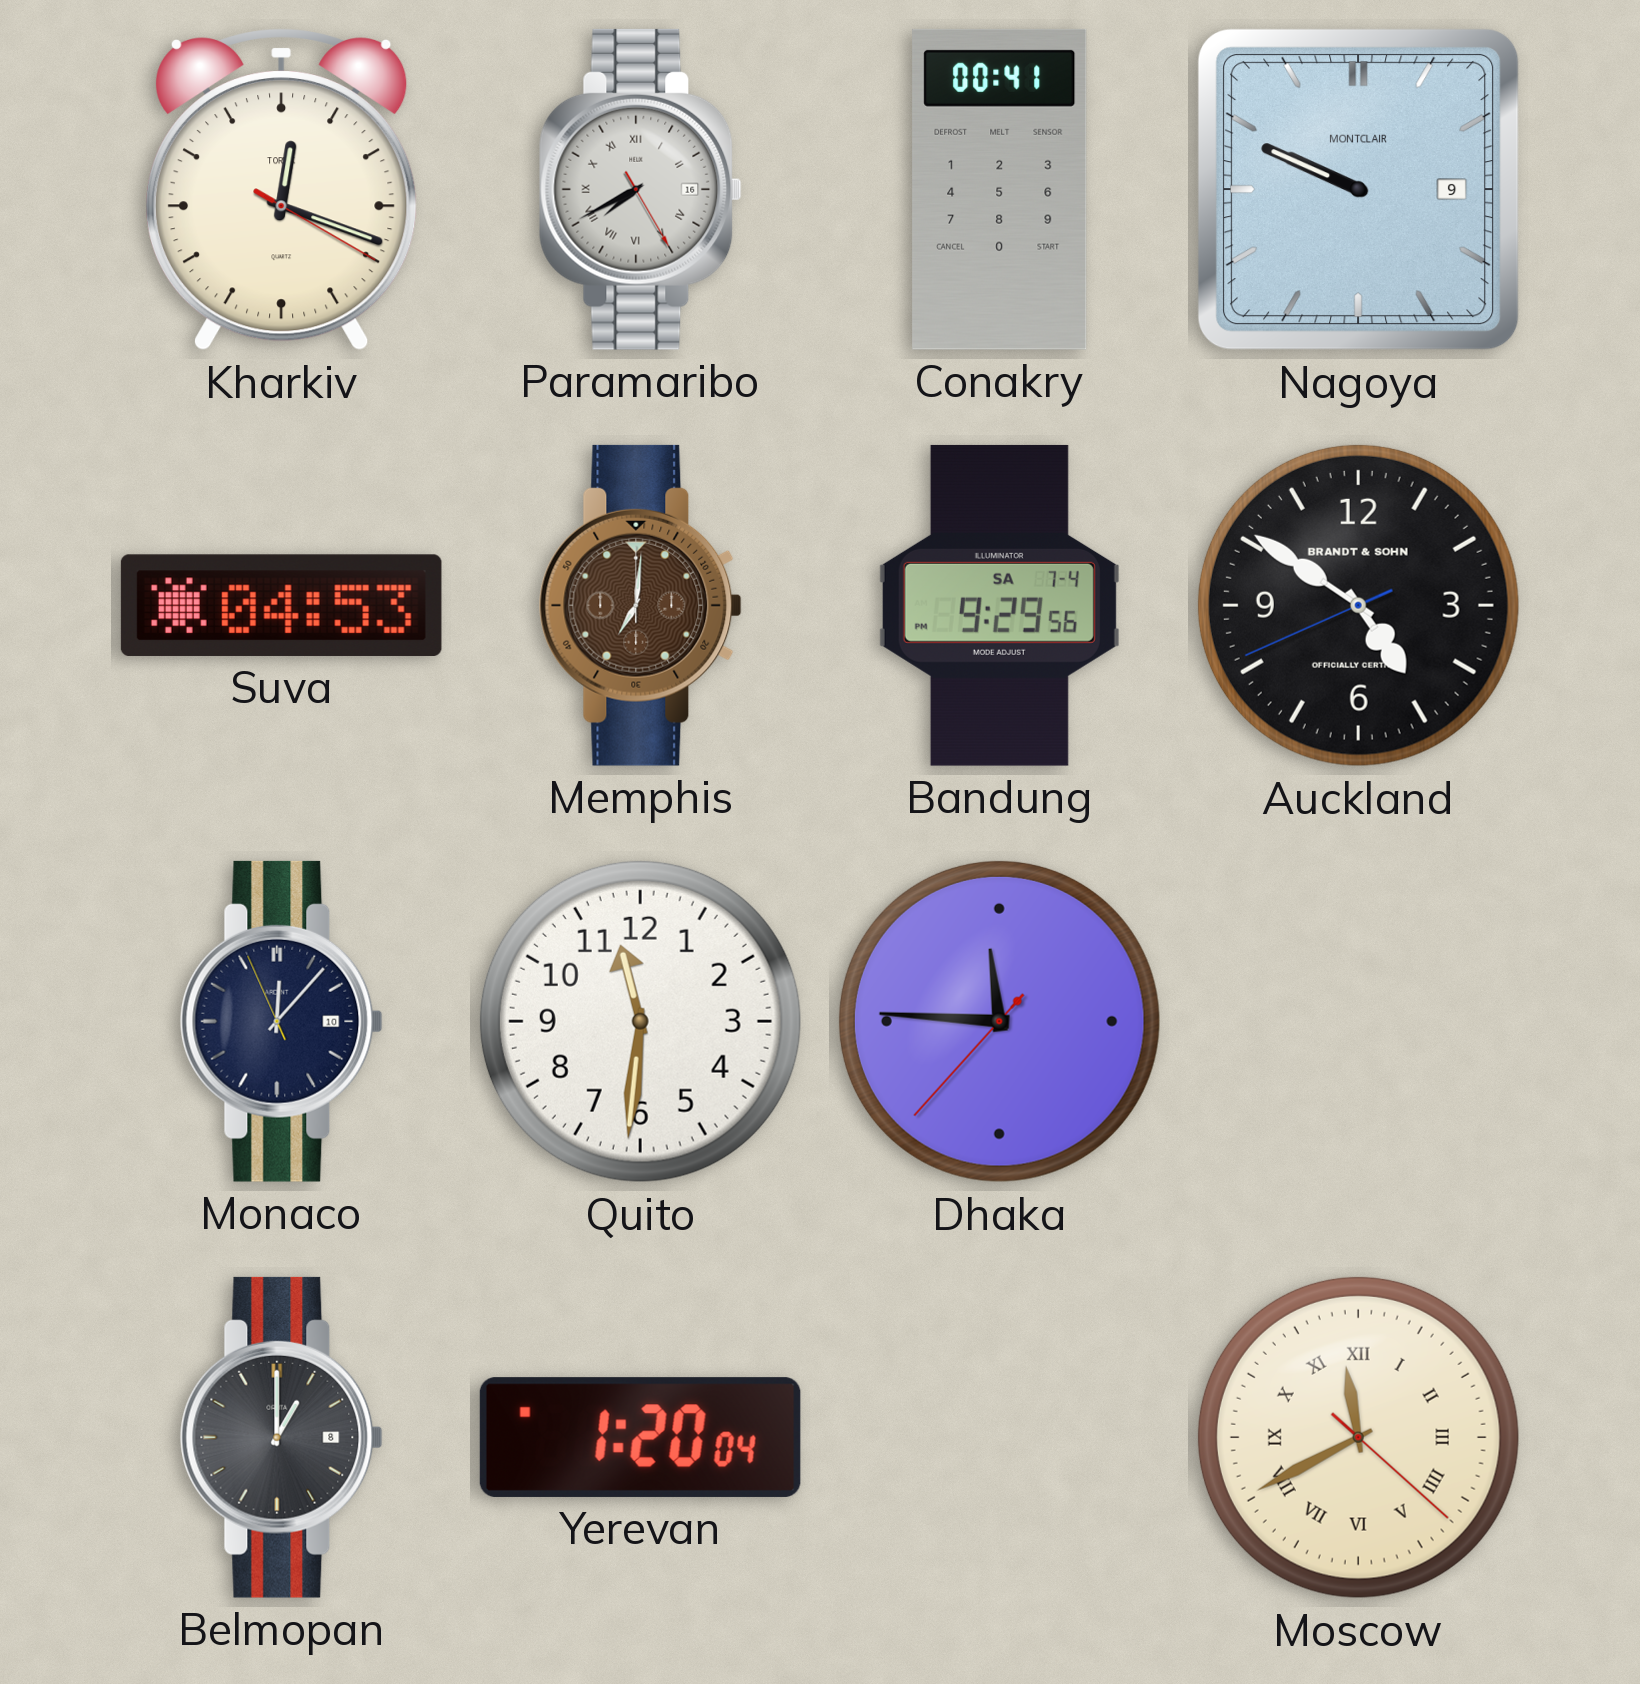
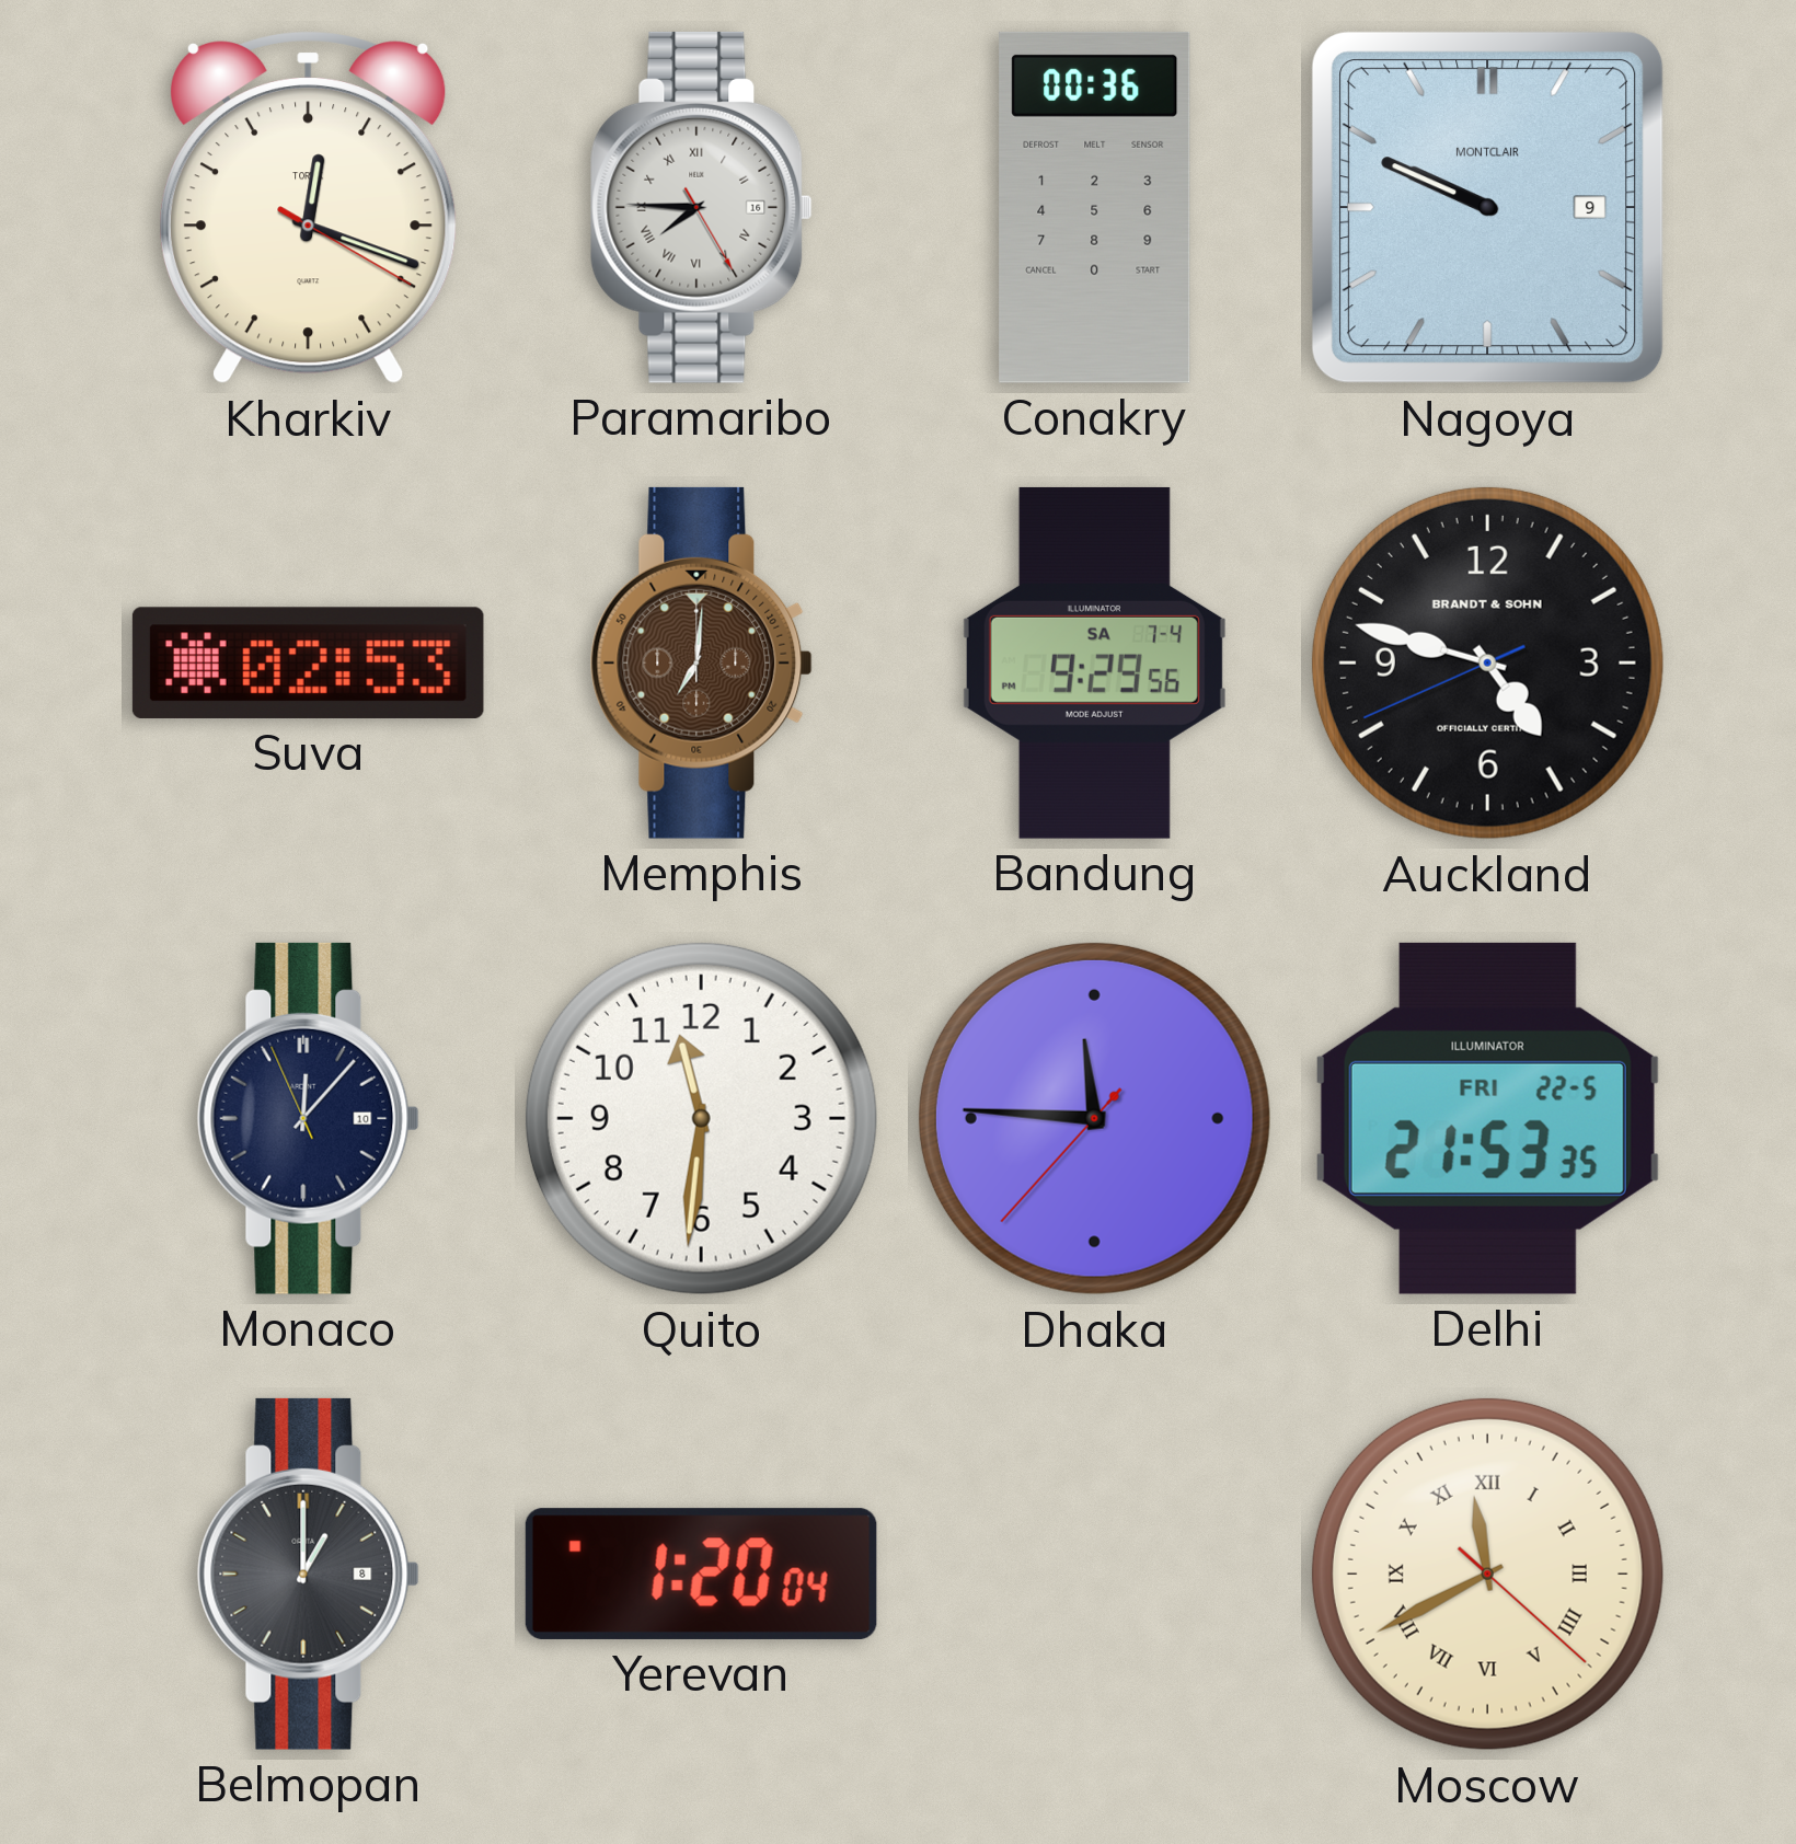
Paramaribo: 7:40 -> 7:45
Conakry: 00:41 -> 00:36
Suva: 04:53 -> 02:53
Auckland: 4:50 -> 4:47
Delhi: none -> 21:53
